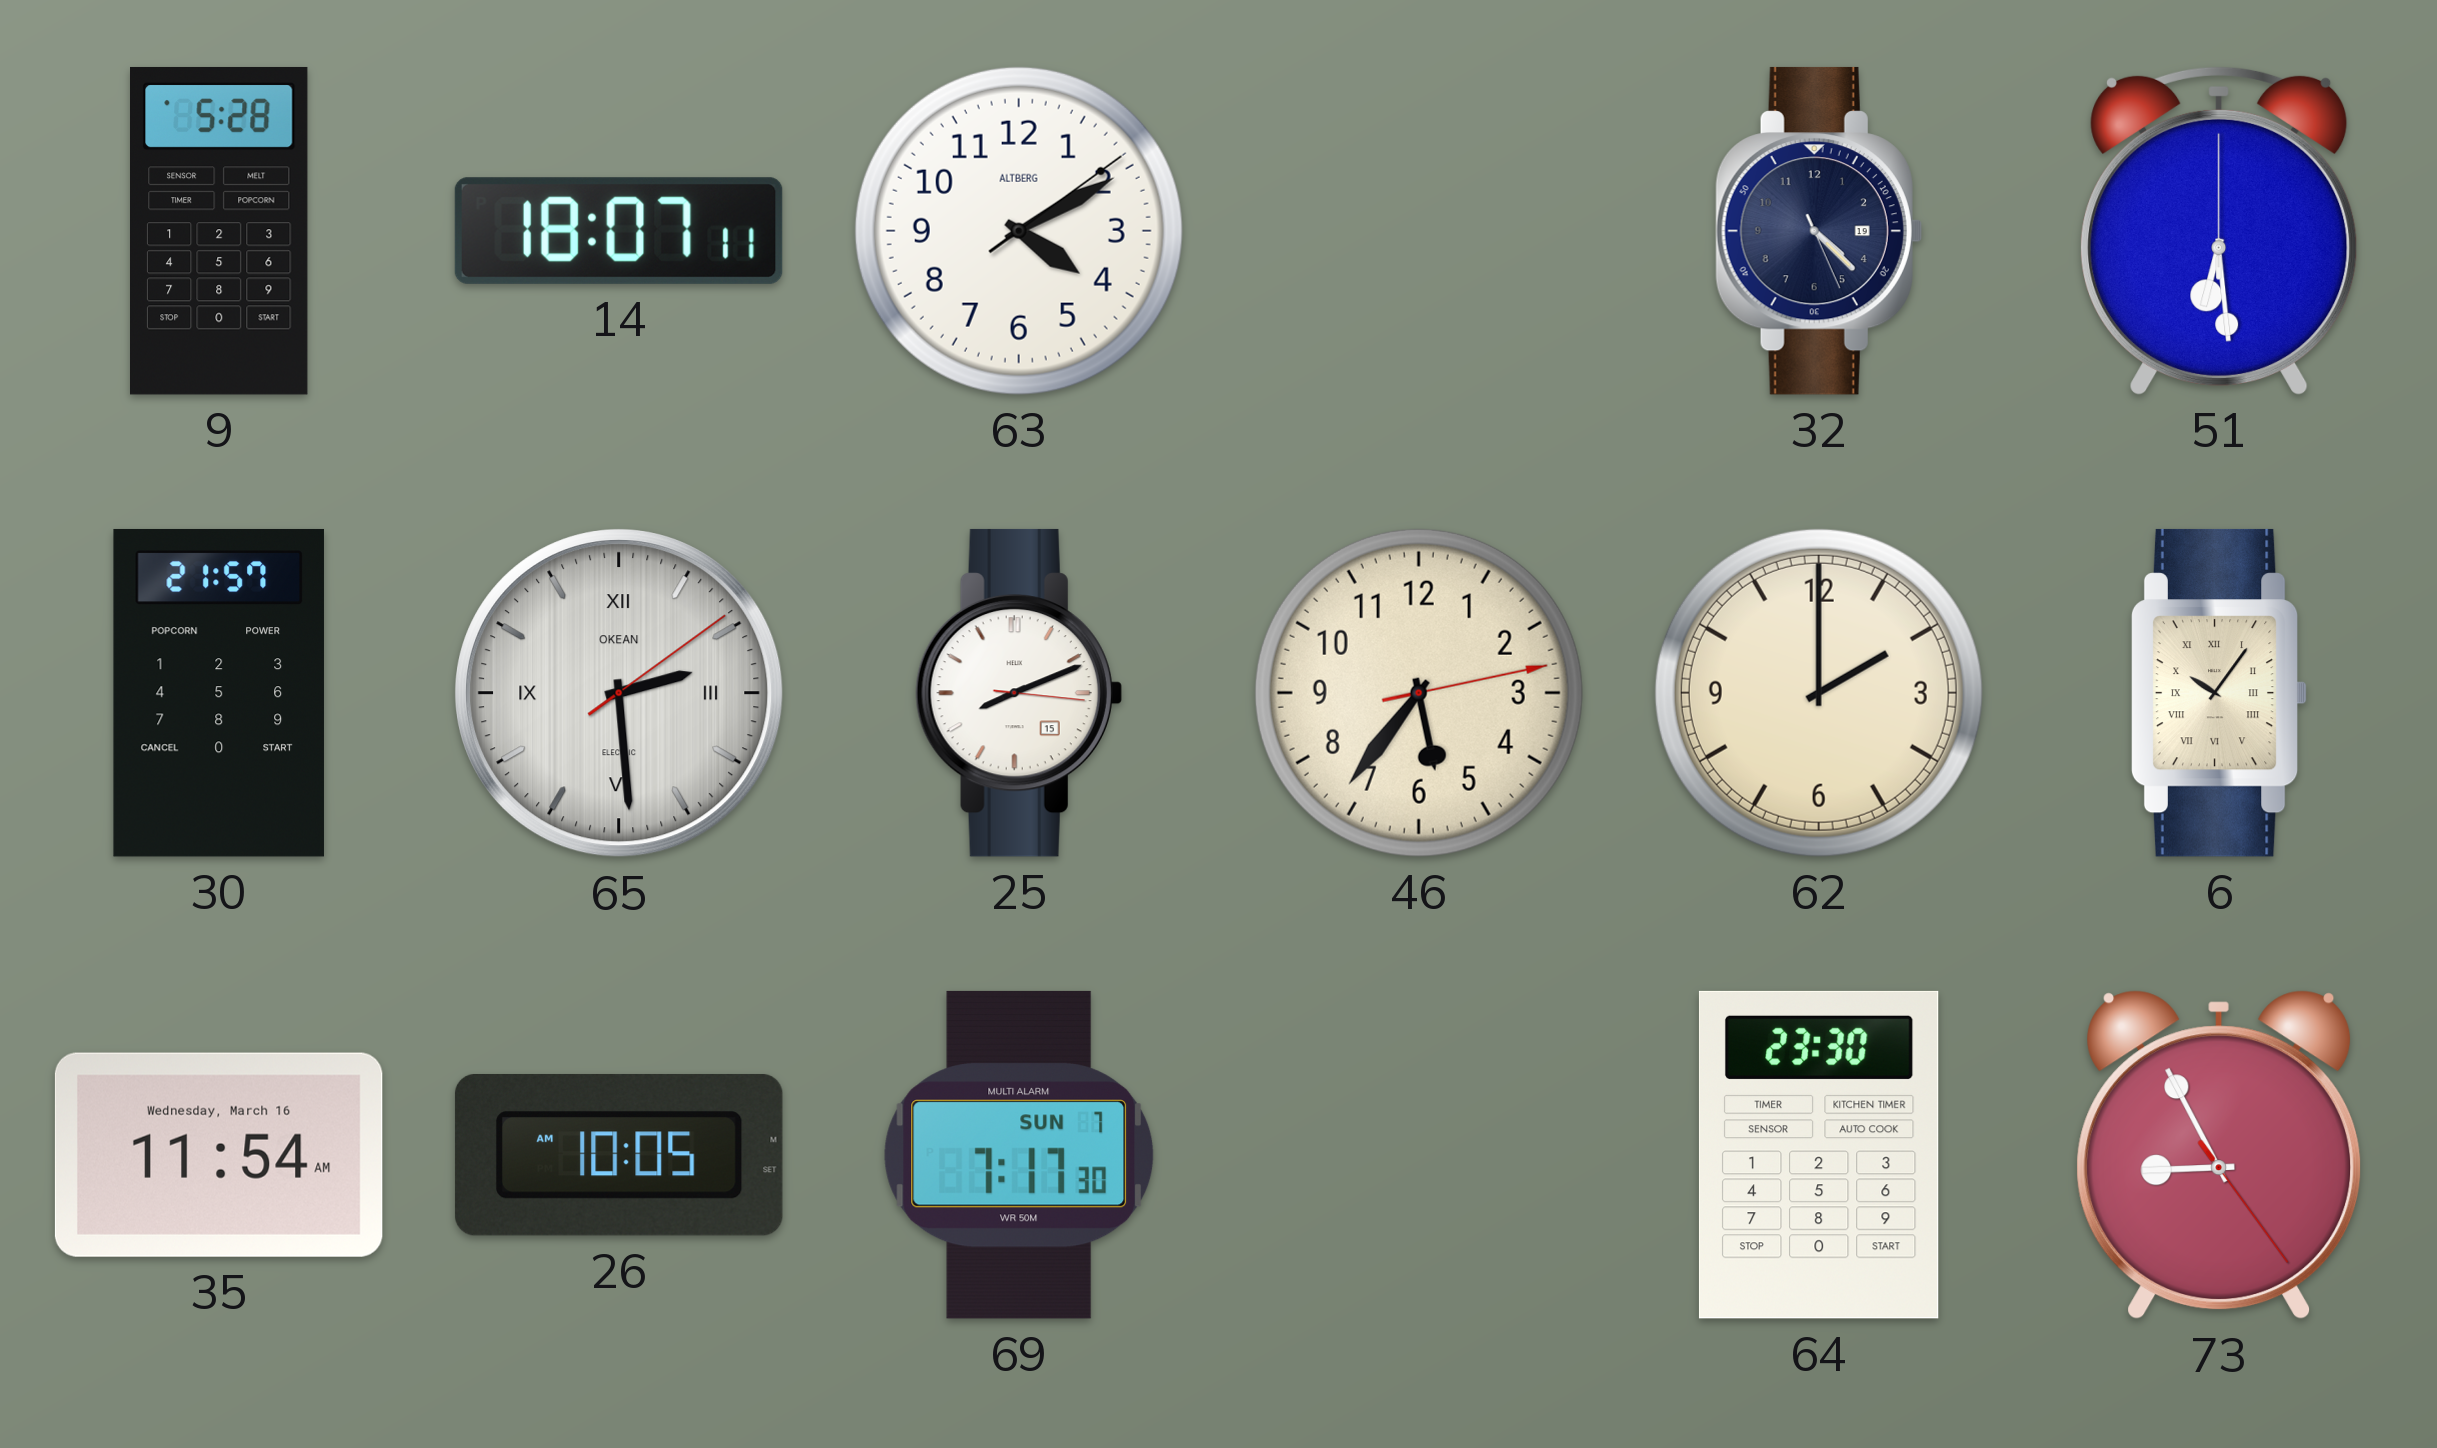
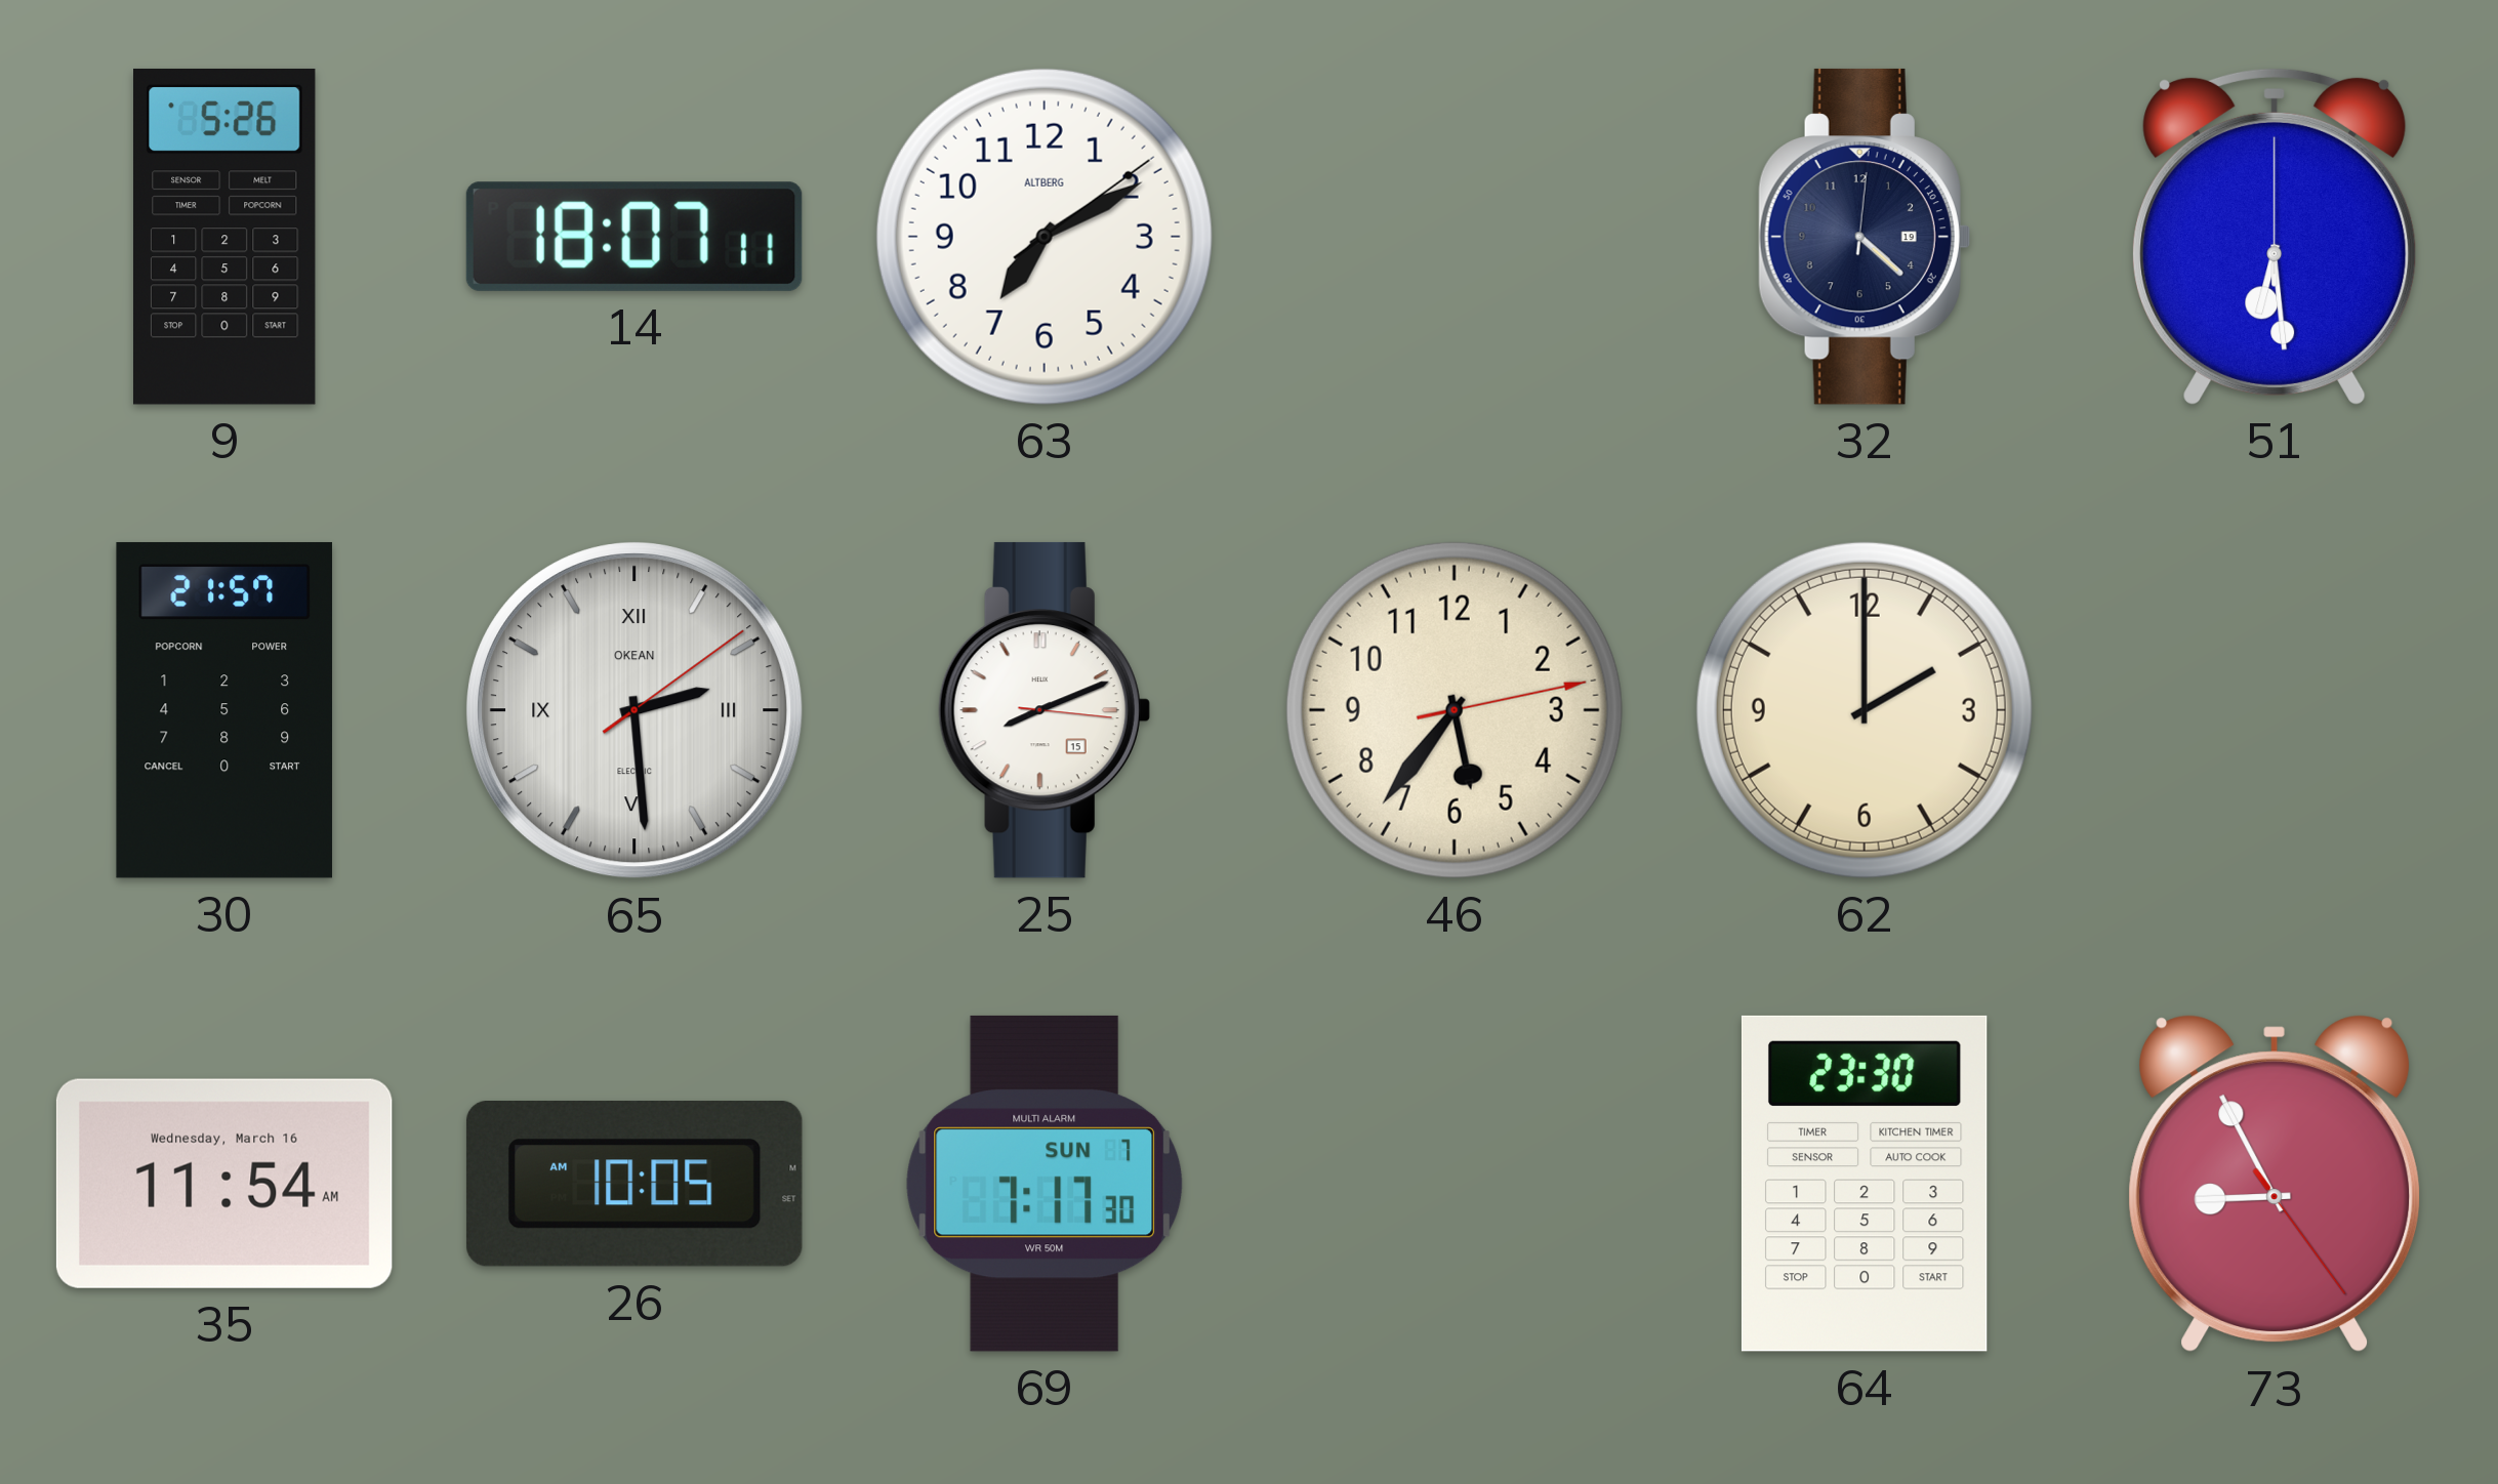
9: 5:28 -> 5:26
63: 4:10 -> 7:10
32: 4:22:26 -> 4:22:01
6: 10:06 -> none
